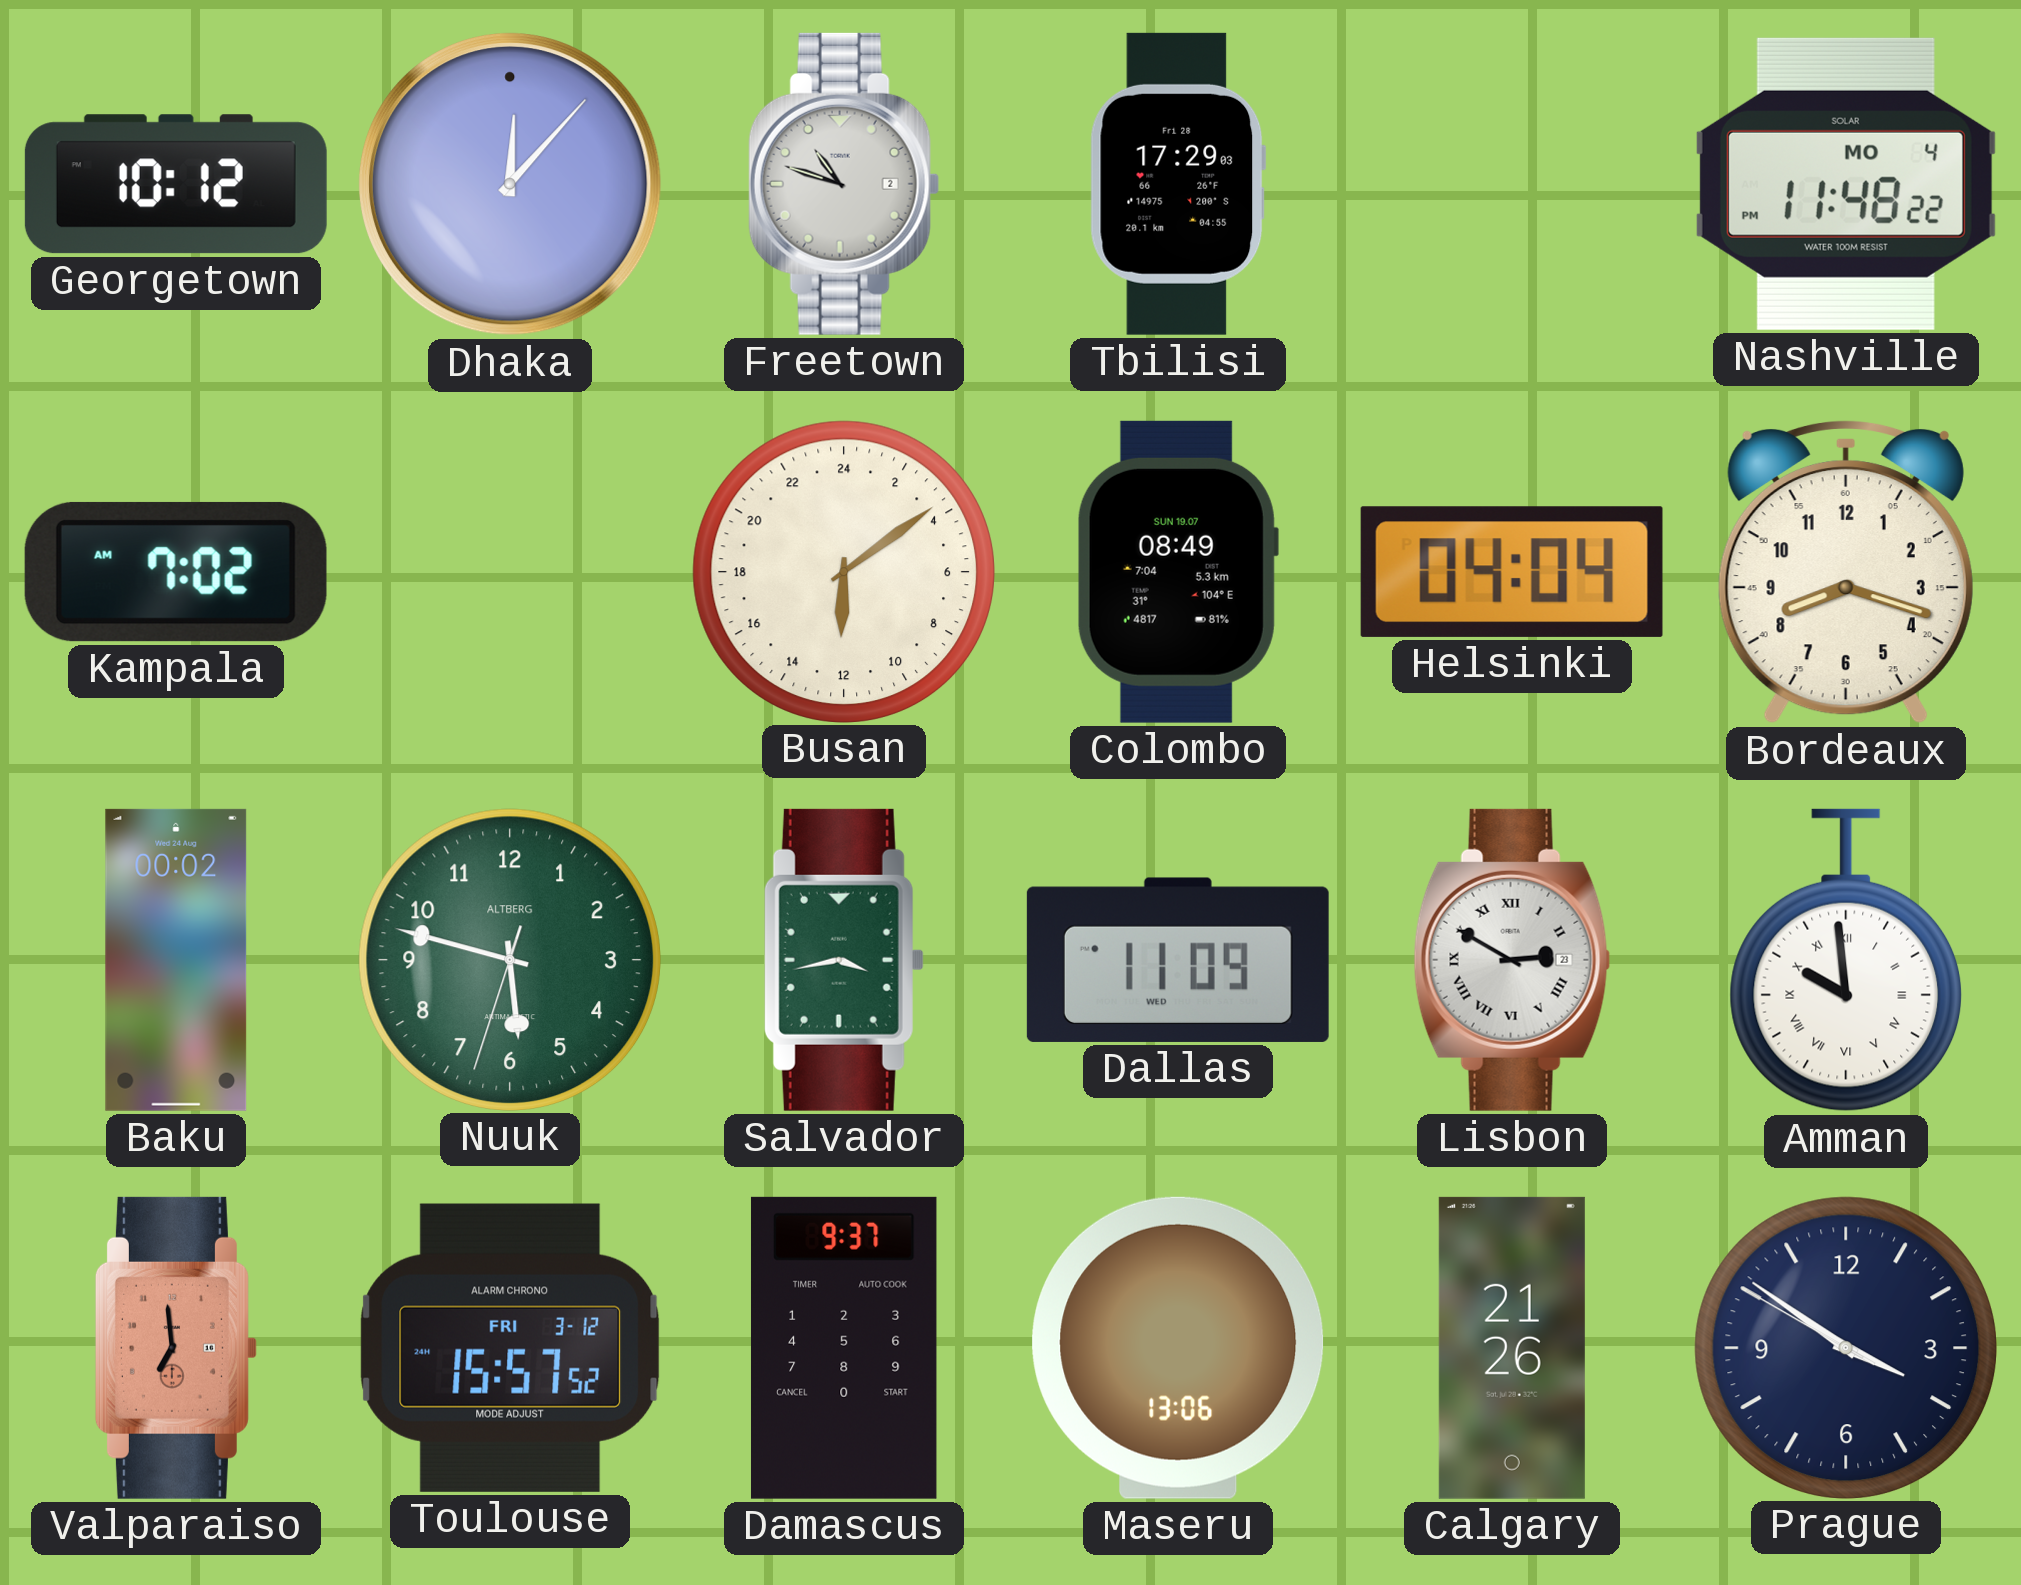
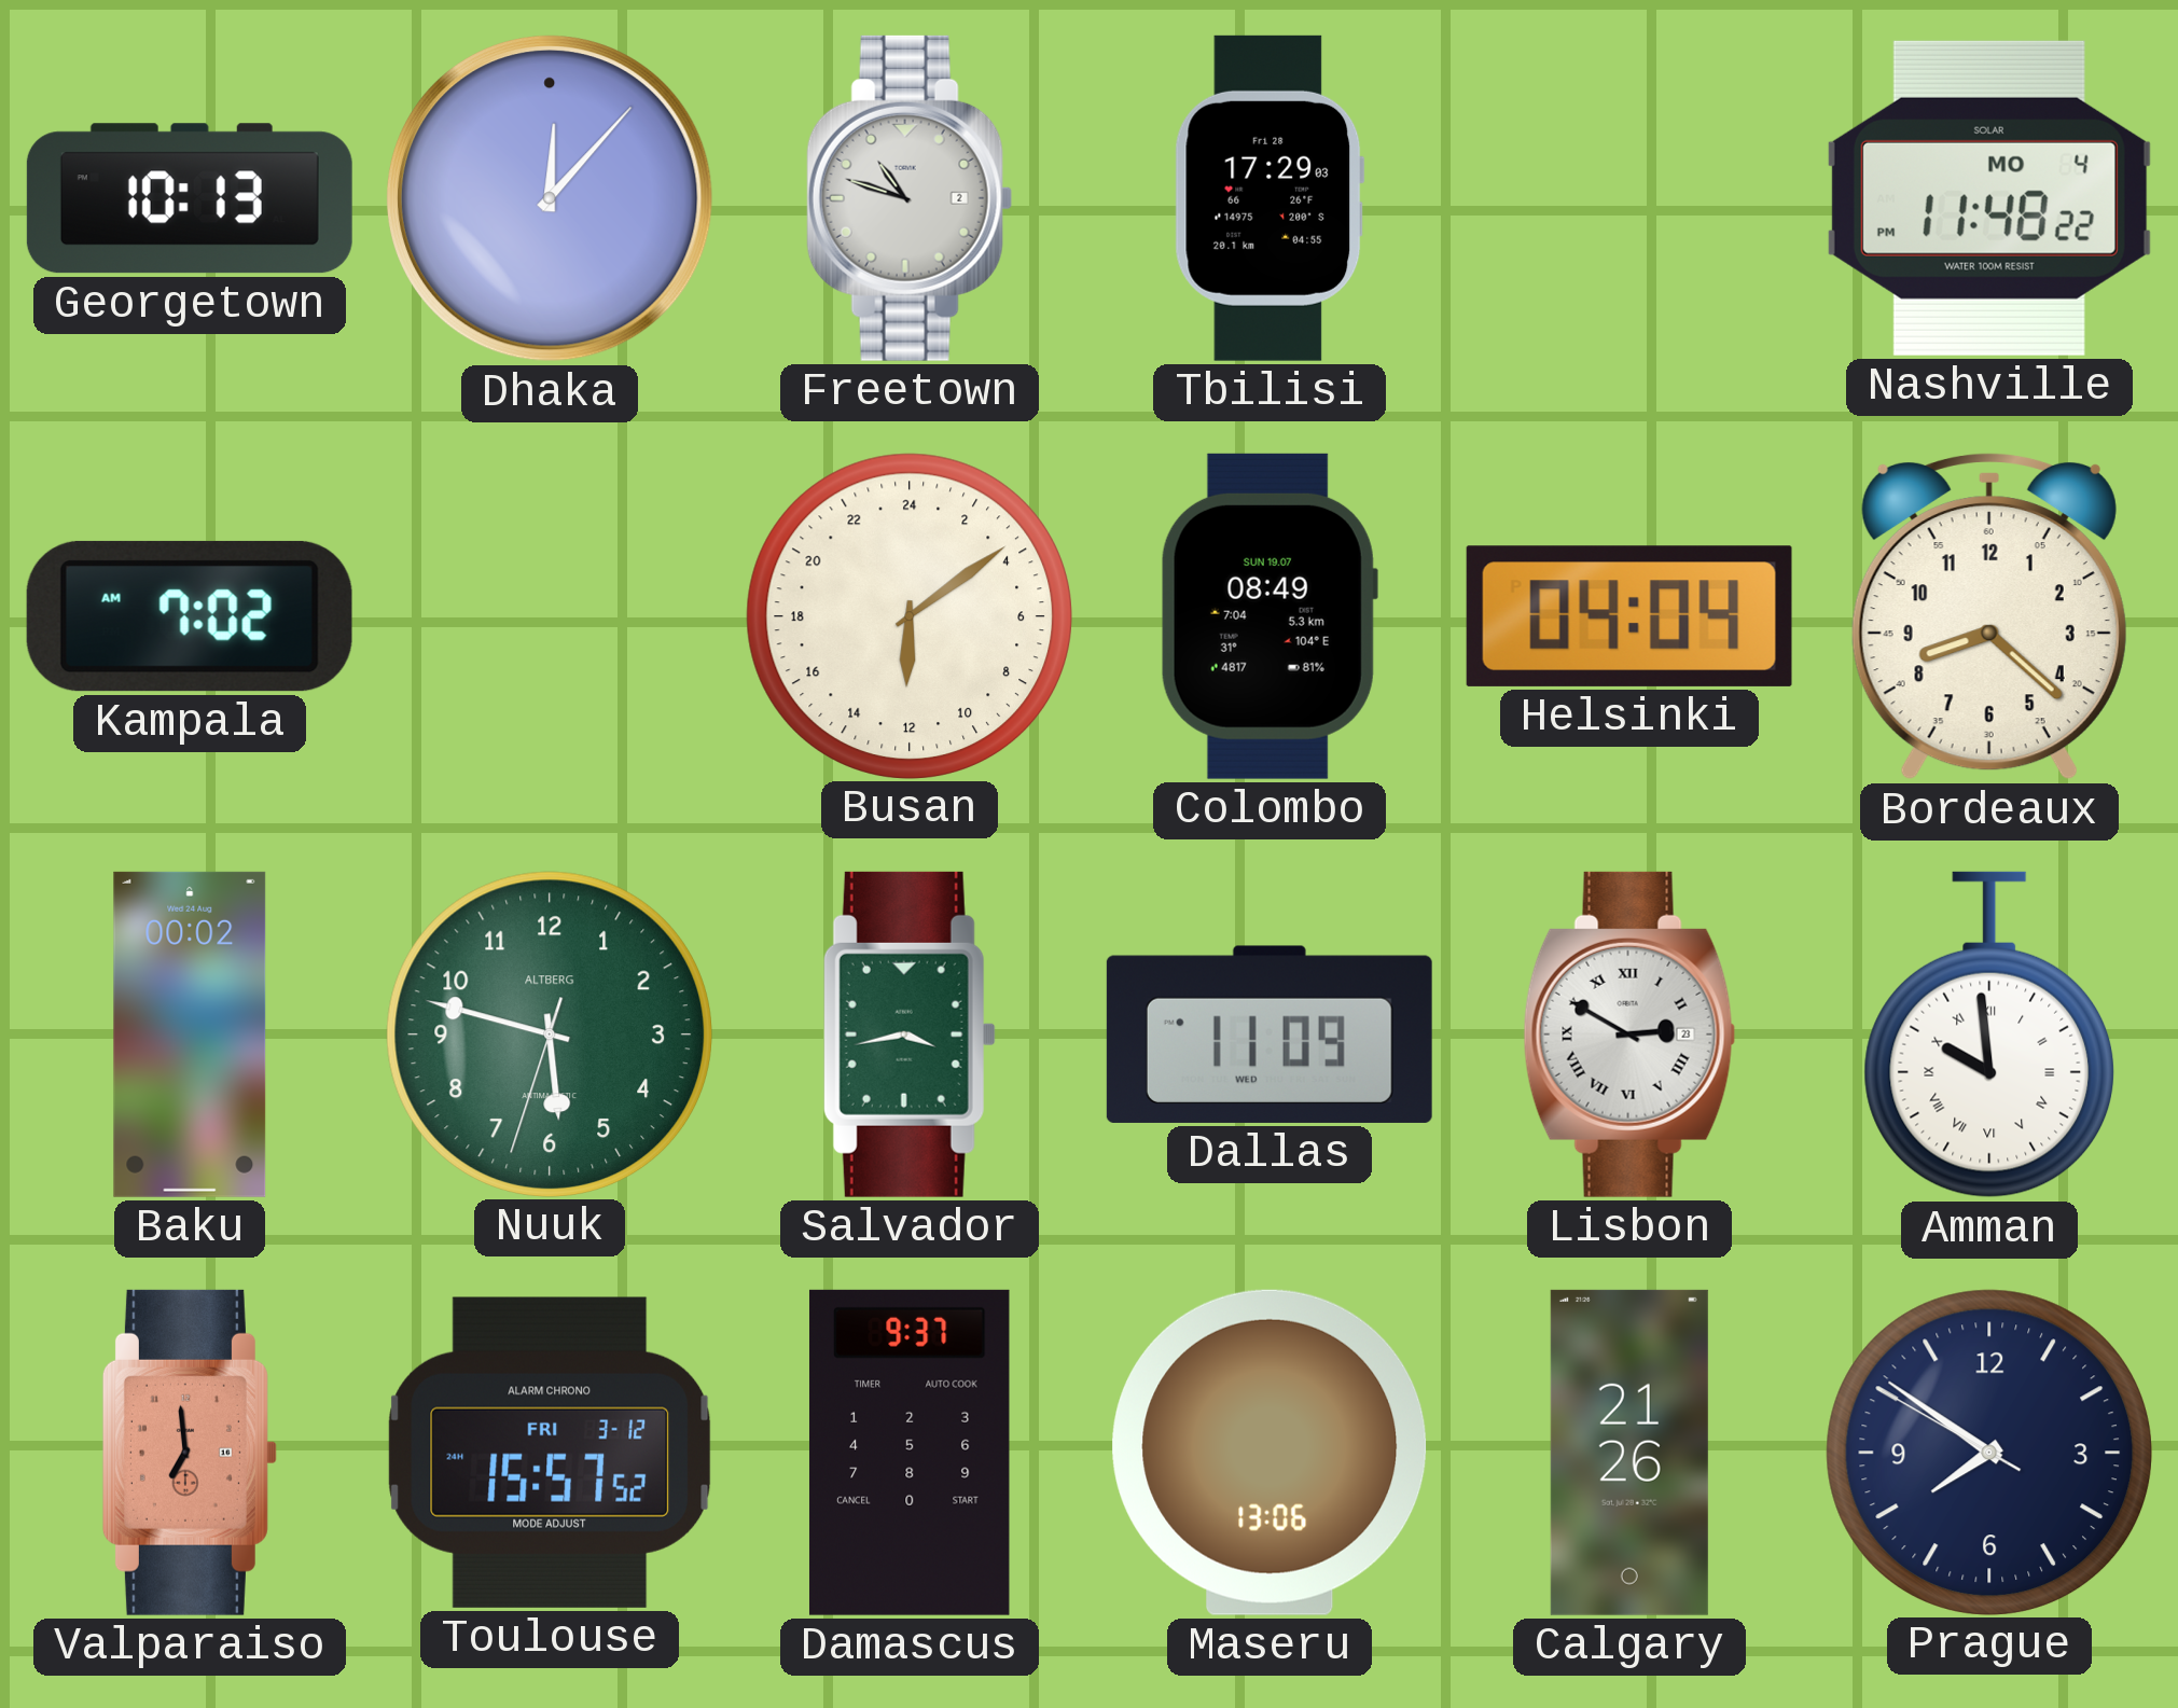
Georgetown: 10:12 -> 10:13
Bordeaux: 8:18 -> 8:22
Prague: 3:50 -> 7:50
